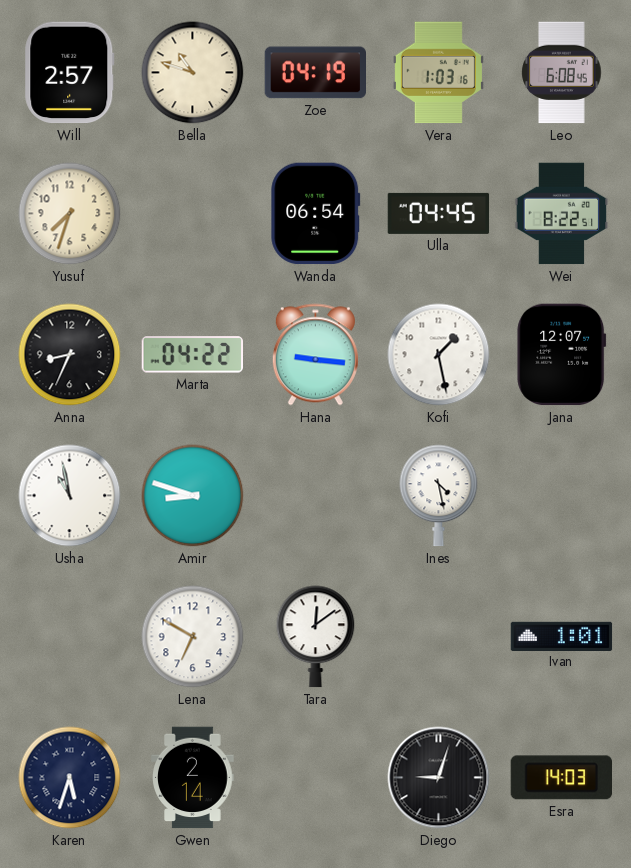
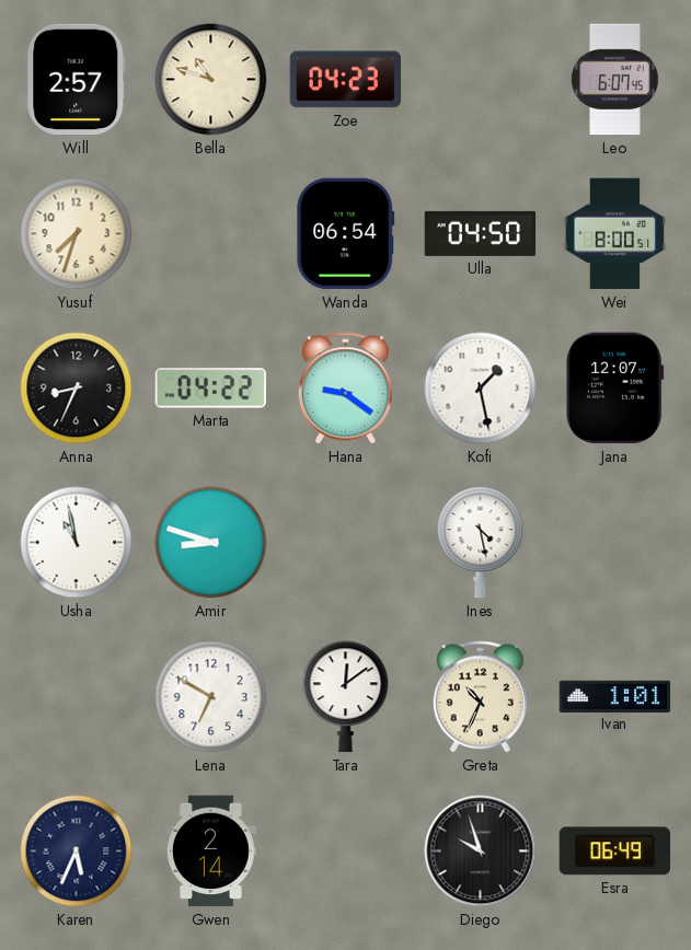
Zoe: 04:19 -> 04:23
Vera: 1:03 -> none
Leo: 6:08 -> 6:07
Ulla: 04:45 -> 04:50
Wei: 8:22 -> 8:00
Hana: 9:16 -> 9:21
Greta: none -> 10:34
Karen: 5:33 -> 5:34
Diego: 9:03 -> 9:57
Esra: 14:03 -> 06:49
